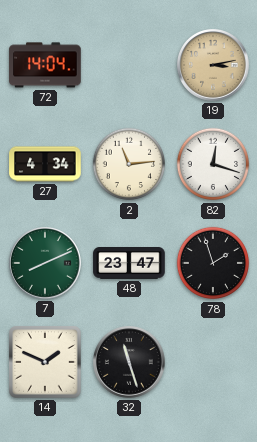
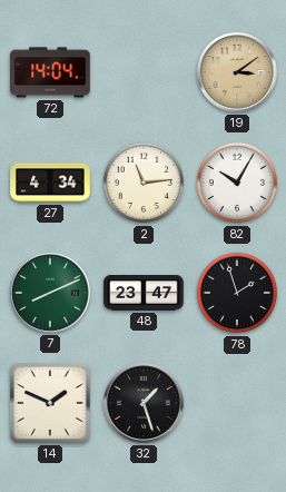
19: 3:13 -> 3:09
82: 12:18 -> 10:05
32: 11:27 -> 1:27
